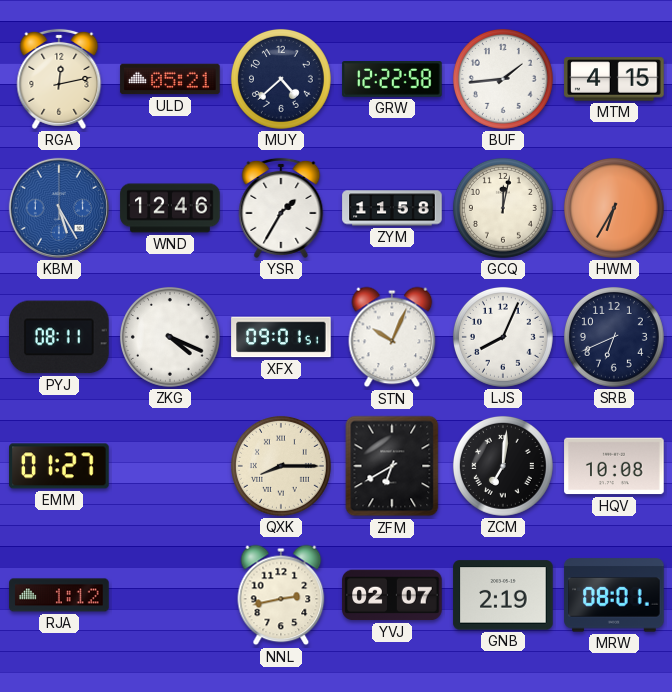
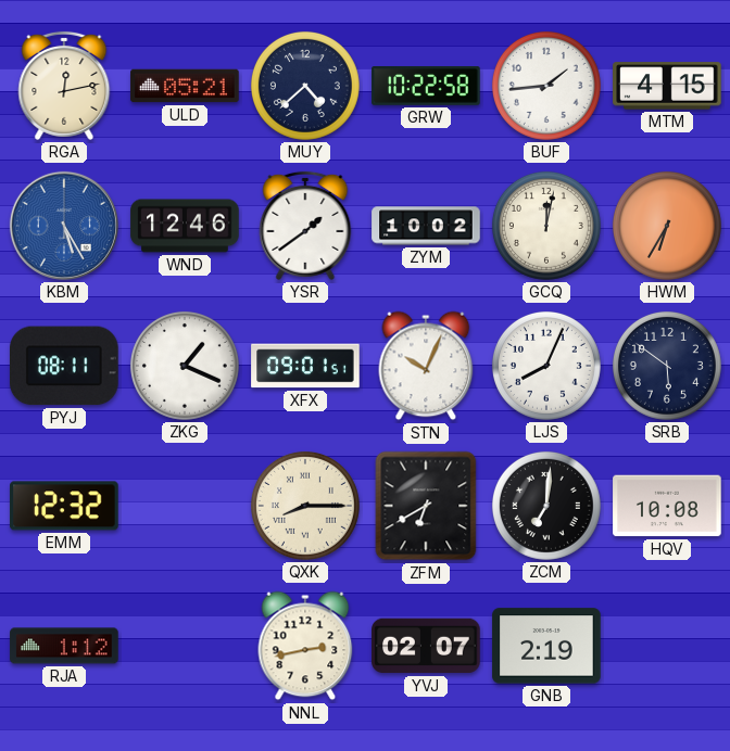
GRW: 12:22 -> 10:22
YSR: 1:35 -> 1:39
ZYM: 11:58 -> 10:02
ZKG: 4:19 -> 1:19
SRB: 6:41 -> 5:51
EMM: 01:27 -> 12:32
MRW: 08:01 -> none
